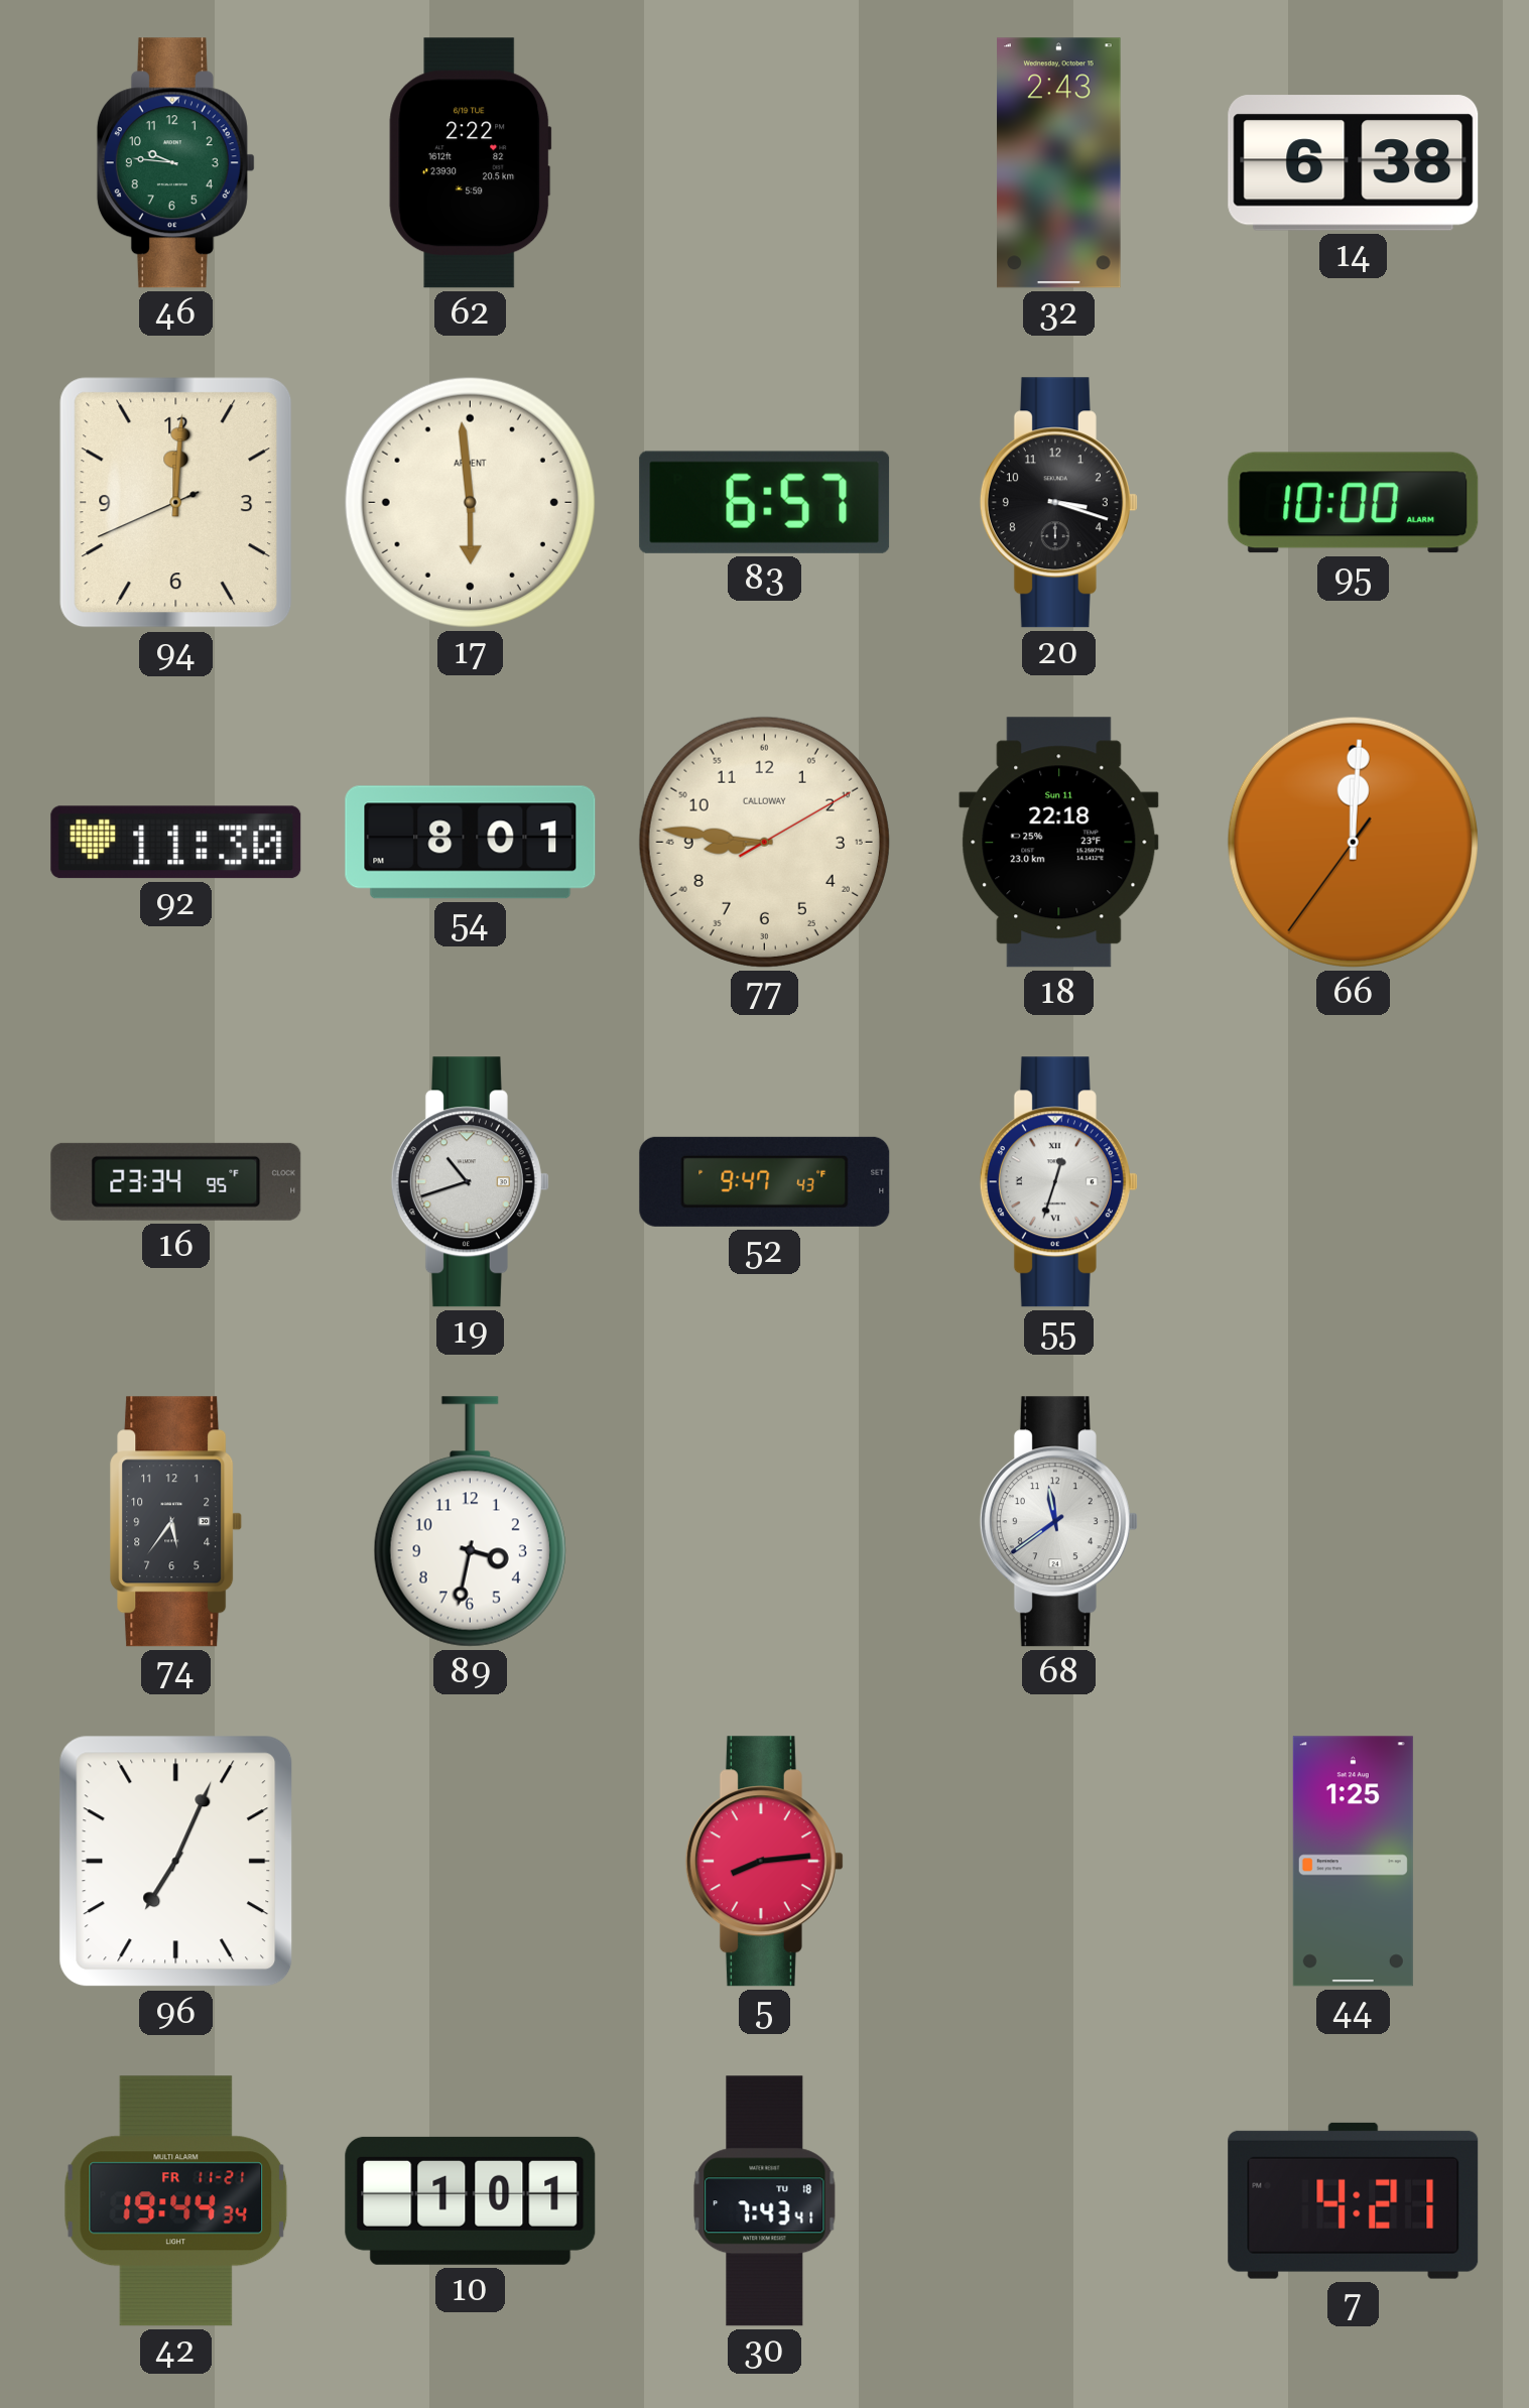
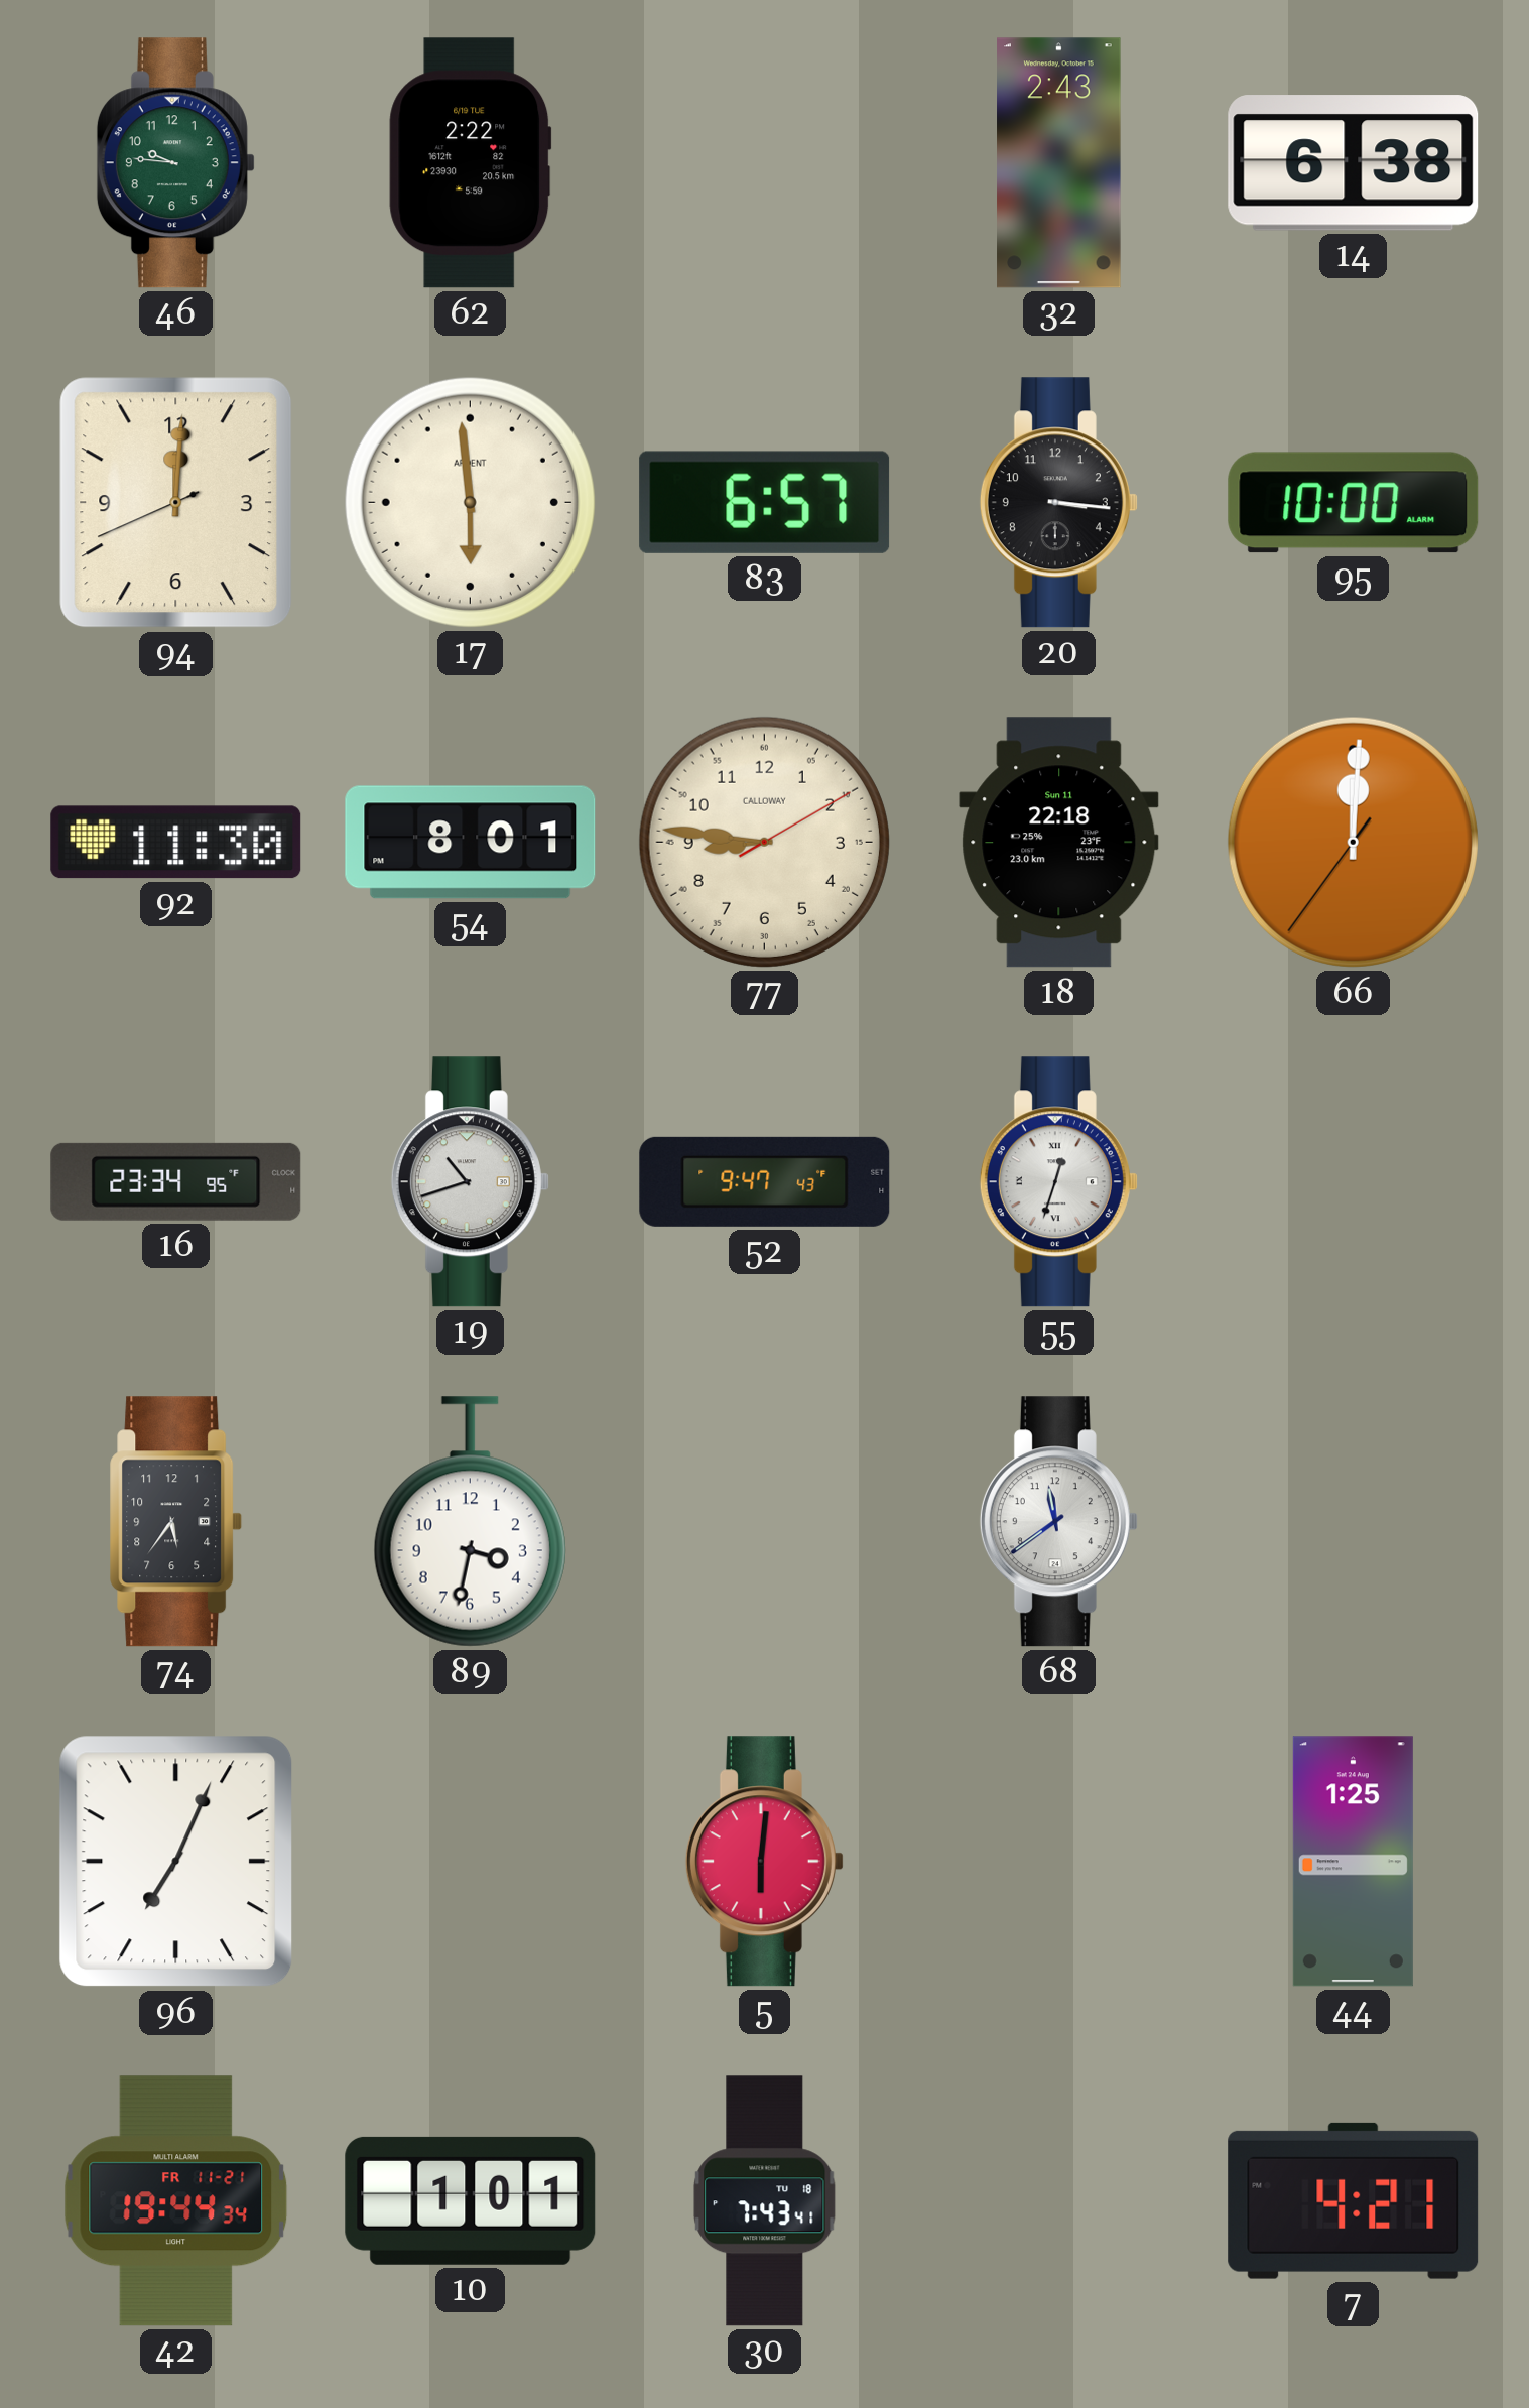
20: 3:18 -> 3:16
5: 8:14 -> 6:01
